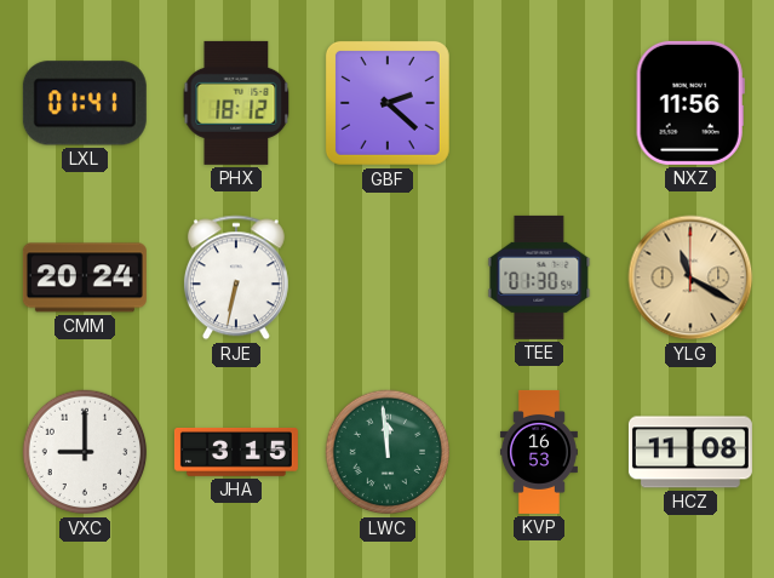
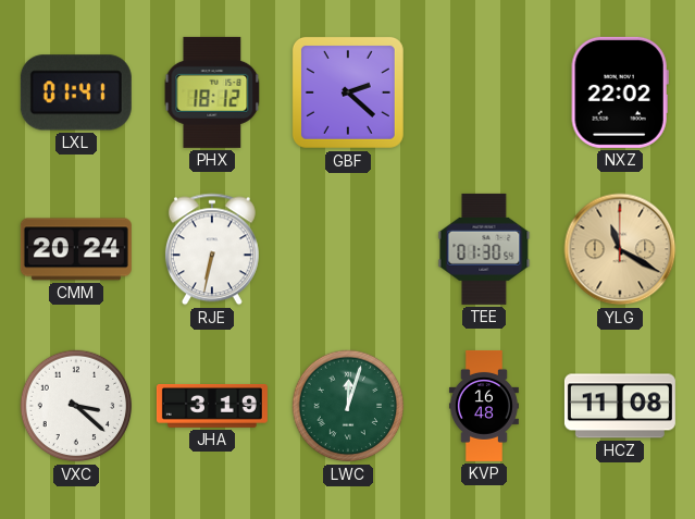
NXZ: 11:56 -> 22:02
VXC: 9:00 -> 3:22
JHA: 3:15 -> 3:19
LWC: 11:59 -> 12:03
KVP: 16:53 -> 16:48
